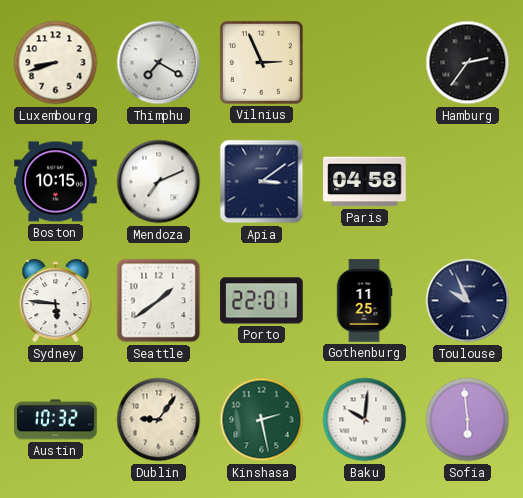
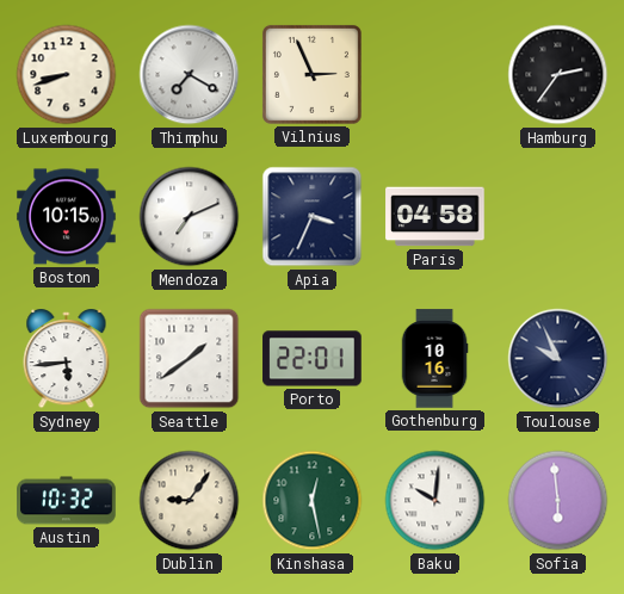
Apia: 3:09 -> 3:34
Sydney: 5:46 -> 5:44
Gothenburg: 11:25 -> 10:16
Kinshasa: 2:28 -> 12:28
